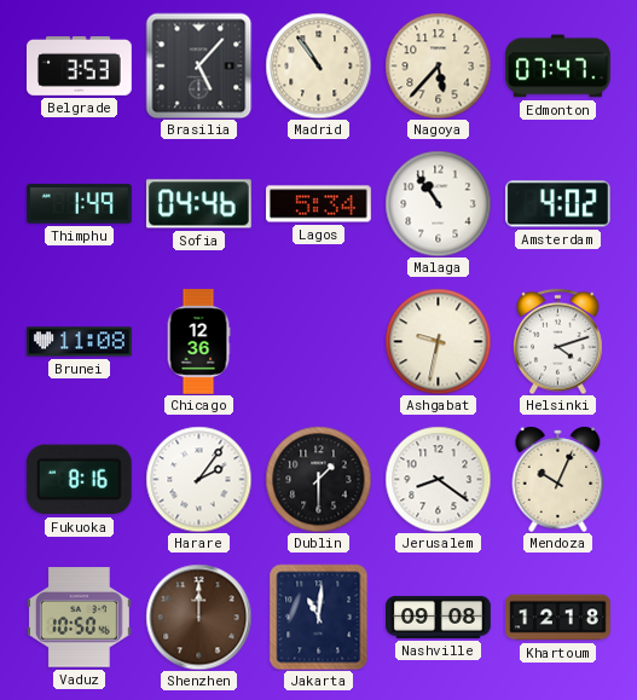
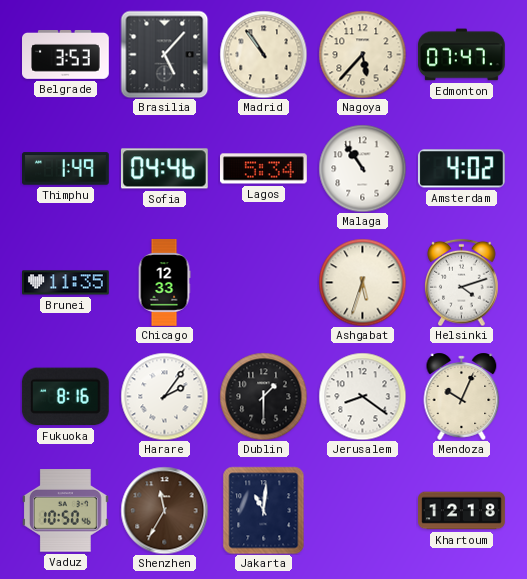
Brunei: 11:08 -> 11:35
Chicago: 12:36 -> 12:33
Ashgabat: 9:32 -> 5:33
Shenzhen: 12:00 -> 11:35
Nashville: 09:08 -> none
